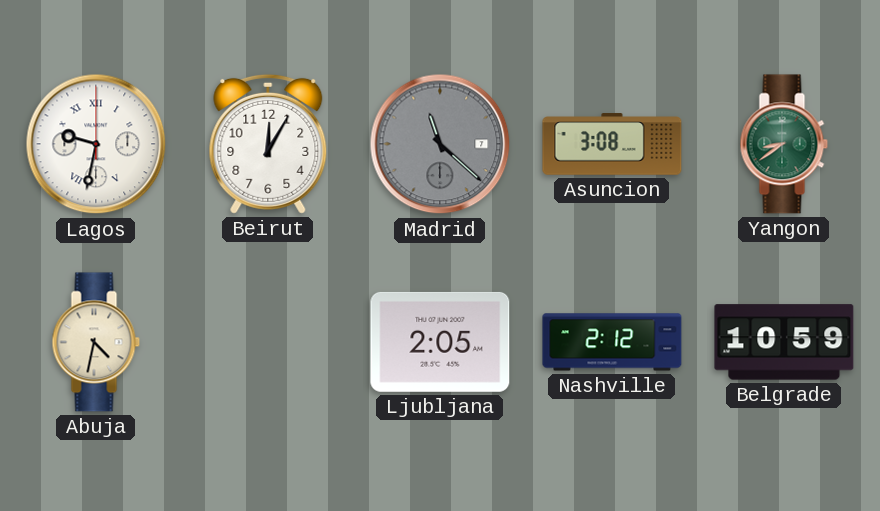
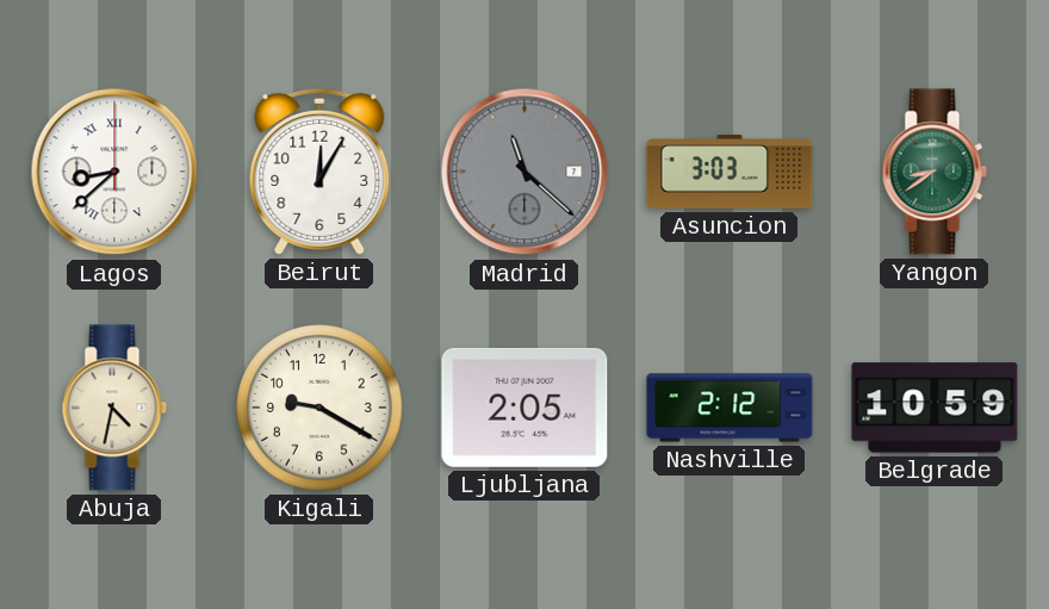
Lagos: 9:32 -> 8:38
Asuncion: 3:08 -> 3:03
Kigali: none -> 9:20
